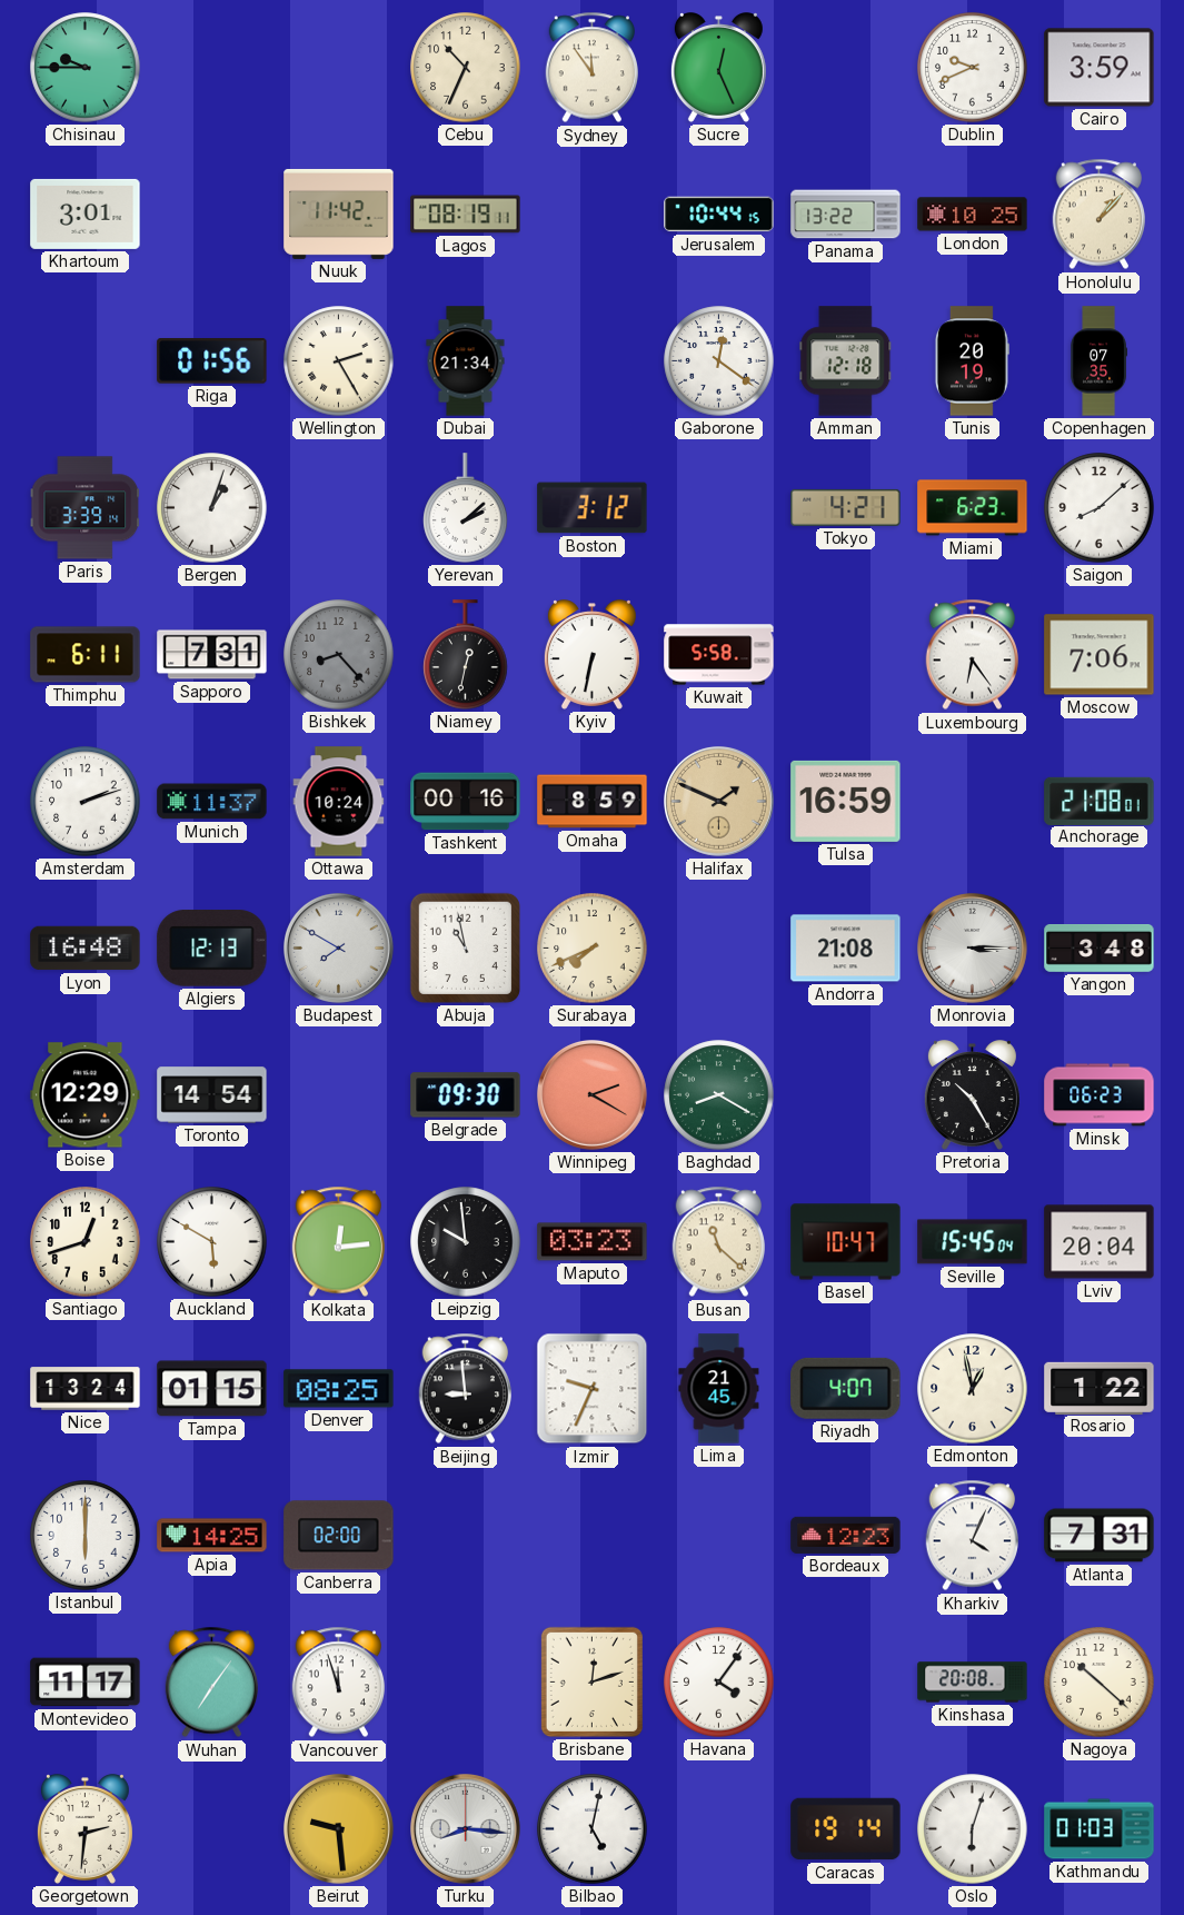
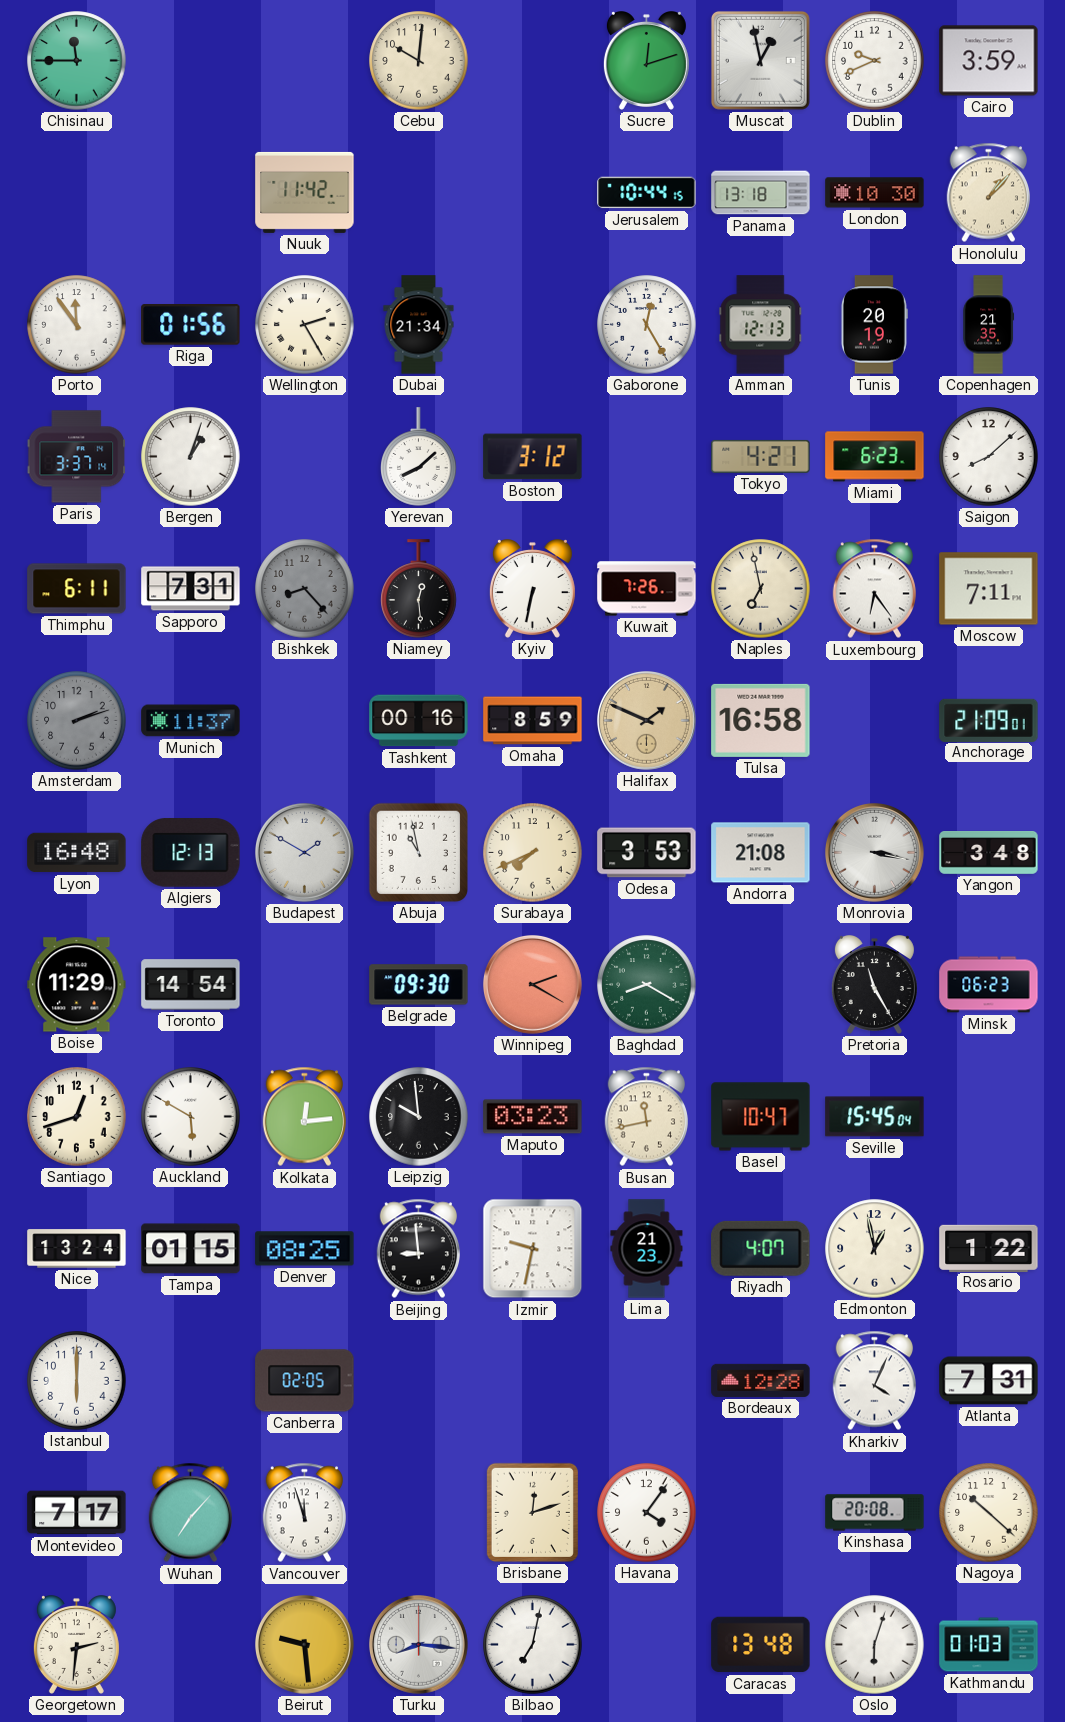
Chisinau: 9:45 -> 11:45
Cebu: 10:34 -> 10:01
Sydney: 11:54 -> none
Sucre: 12:26 -> 12:12
Muscat: none -> 12:58
Khartoum: 3:01 -> none
Lagos: 08:19 -> none
Panama: 13:22 -> 13:18
London: 10:25 -> 10:30
Porto: none -> 11:54
Gaborone: 12:21 -> 12:25
Amman: 12:18 -> 12:13
Copenhagen: 07:35 -> 21:35
Paris: 3:39 -> 3:37
Yerevan: 2:08 -> 8:08
Niamey: 12:32 -> 12:29
Kuwait: 5:58 -> 7:26
Naples: none -> 6:58
Moscow: 7:06 -> 7:11
Amsterdam dial: white -> grey
Ottawa: 10:24 -> none
Tulsa: 16:59 -> 16:58
Anchorage: 21:08 -> 21:09
Budapest: 7:50 -> 1:50
Odesa: none -> 3:53
Monrovia: 3:15 -> 3:17
Boise: 12:29 -> 11:29
Pretoria: 10:25 -> 11:25
Busan: 11:22 -> 11:43
Lviv: 20:04 -> none
Izmir: 9:34 -> 9:32
Lima: 21:45 -> 21:23
Apia: 14:25 -> none
Canberra: 02:00 -> 02:05
Bordeaux: 12:23 -> 12:28
Montevideo: 11:17 -> 7:17
Wuhan: 7:06 -> 7:07
Bilbao: 5:02 -> 7:02
Caracas: 19:14 -> 13:48
